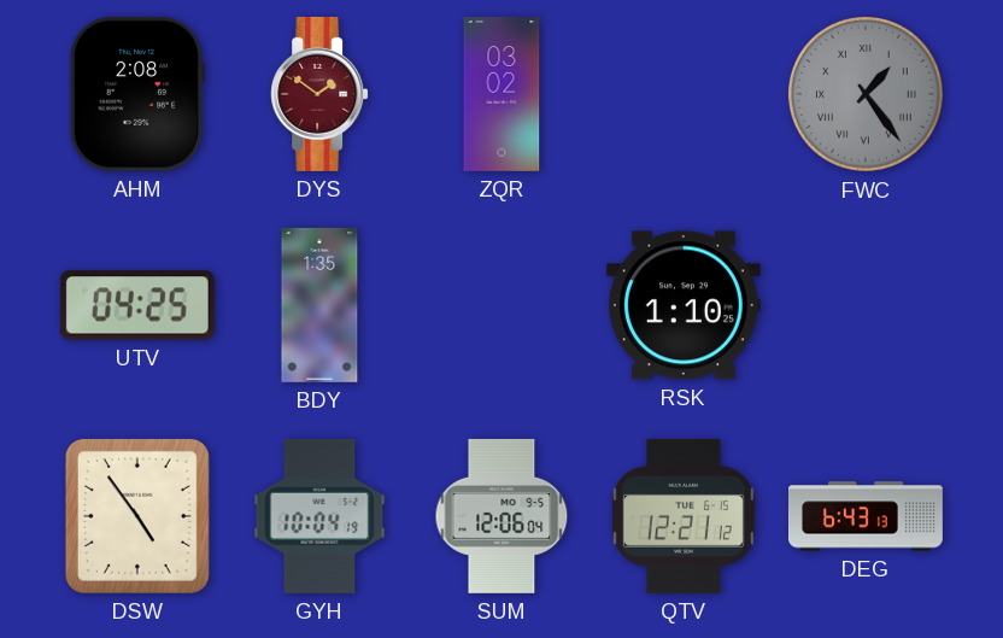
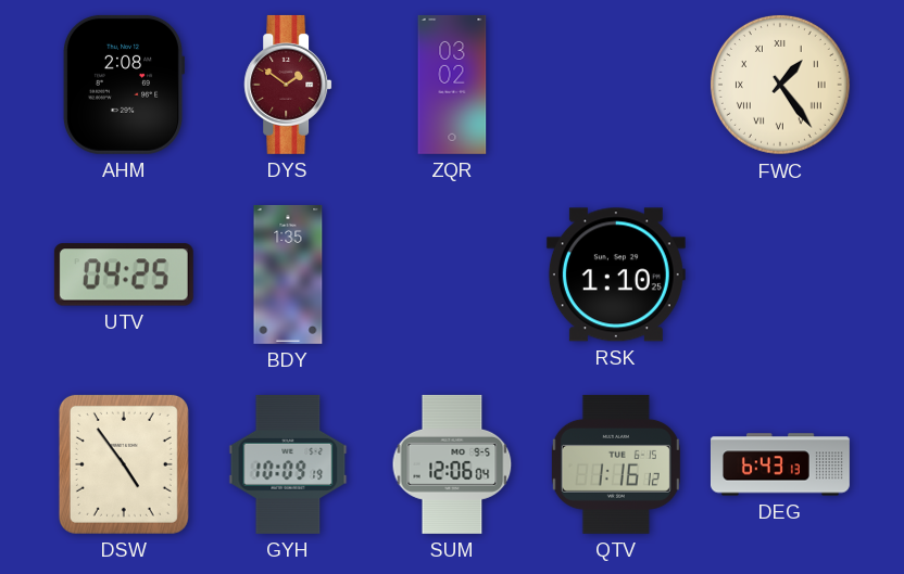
FWC dial: grey -> cream
GYH: 10:04 -> 10:09
QTV: 12:21 -> 1:16
